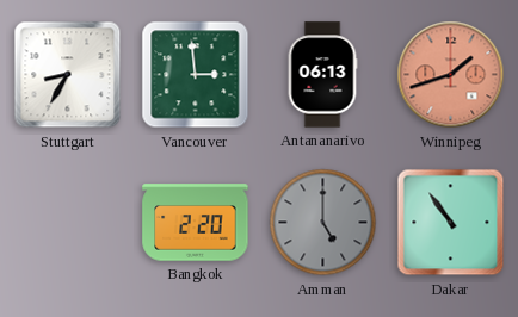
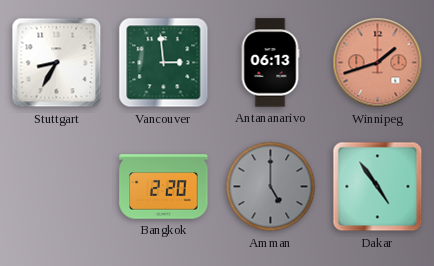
Dakar: 10:54 -> 4:54
